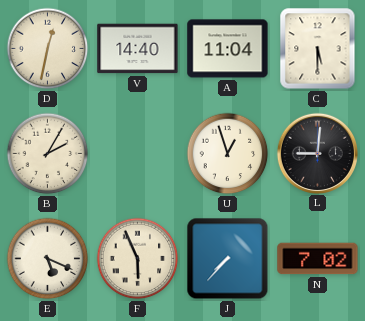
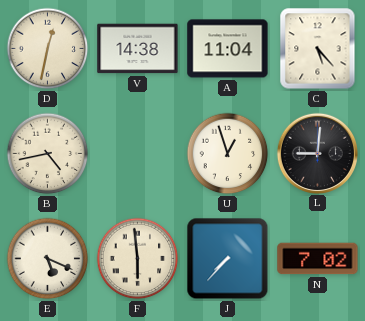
V: 14:40 -> 14:38
C: 5:30 -> 5:23
B: 2:05 -> 4:43
F: 5:56 -> 5:59
